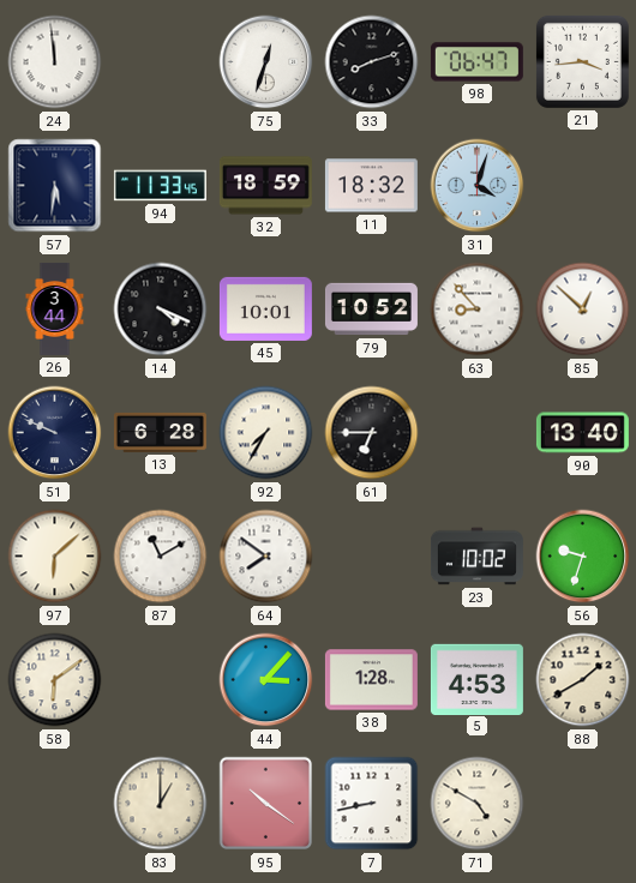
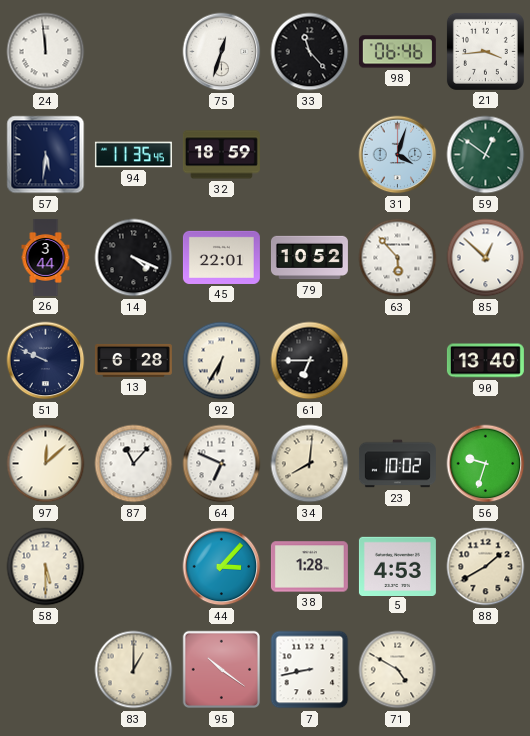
33: 8:12 -> 11:23
98: 06:47 -> 06:46
94: 11:33 -> 11:35
11: 18:32 -> none
59: none -> 12:51
45: 10:01 -> 22:01
63: 8:53 -> 5:53
92: 7:35 -> 6:35
97: 6:08 -> 12:08
87: 11:10 -> 11:07
64: 7:51 -> 6:49
34: none -> 8:01
58: 6:09 -> 5:30
